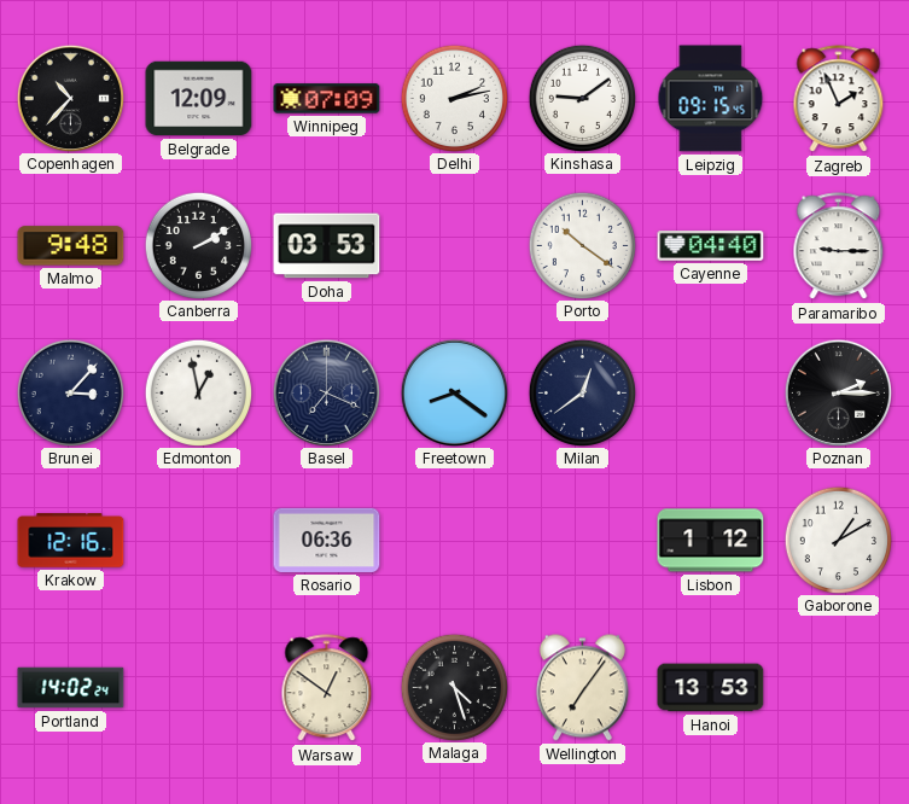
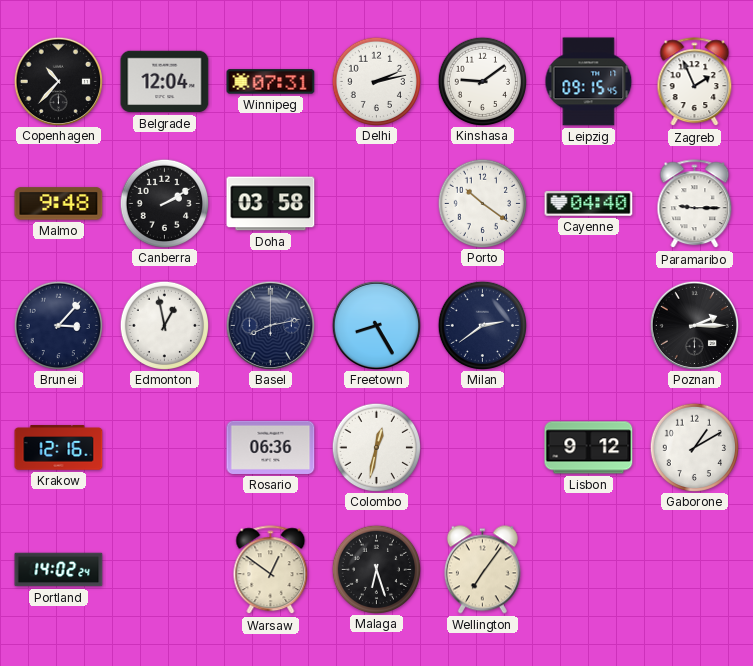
Belgrade: 12:09 -> 12:04
Winnipeg: 07:09 -> 07:31
Doha: 03:53 -> 03:58
Basel: 7:19 -> 8:13
Freetown: 8:21 -> 8:25
Milan: 12:39 -> 2:39
Colombo: none -> 12:32
Lisbon: 1:12 -> 9:12
Malaga: 4:27 -> 6:27
Hanoi: 13:53 -> none
